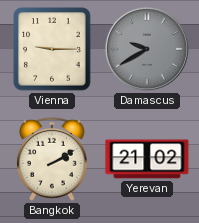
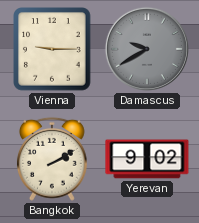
Yerevan: 21:02 -> 9:02
